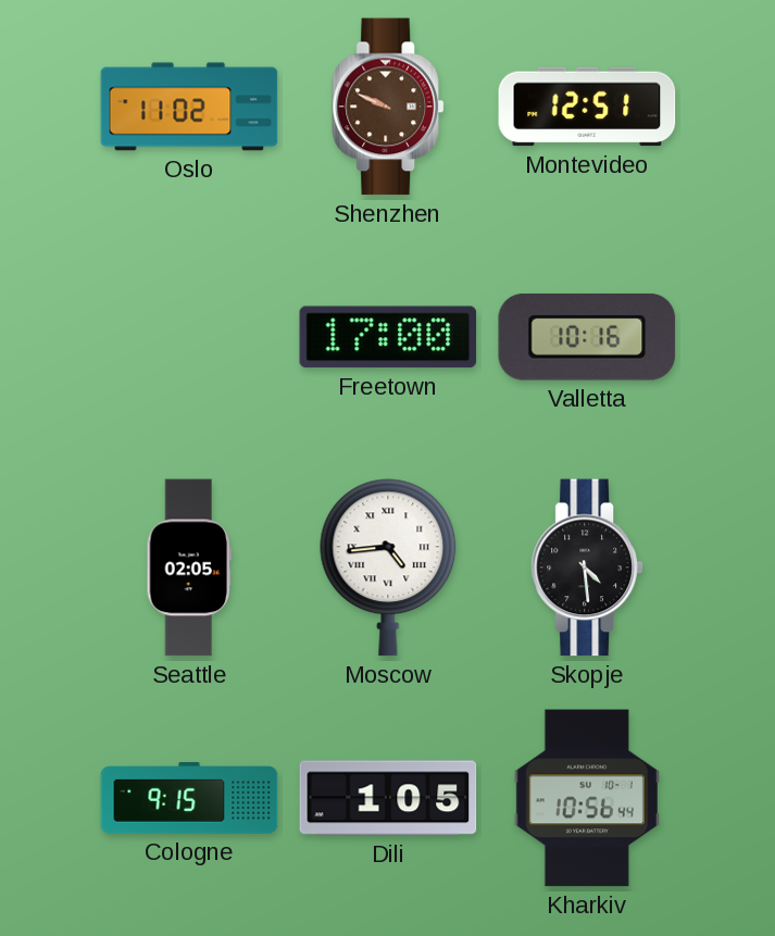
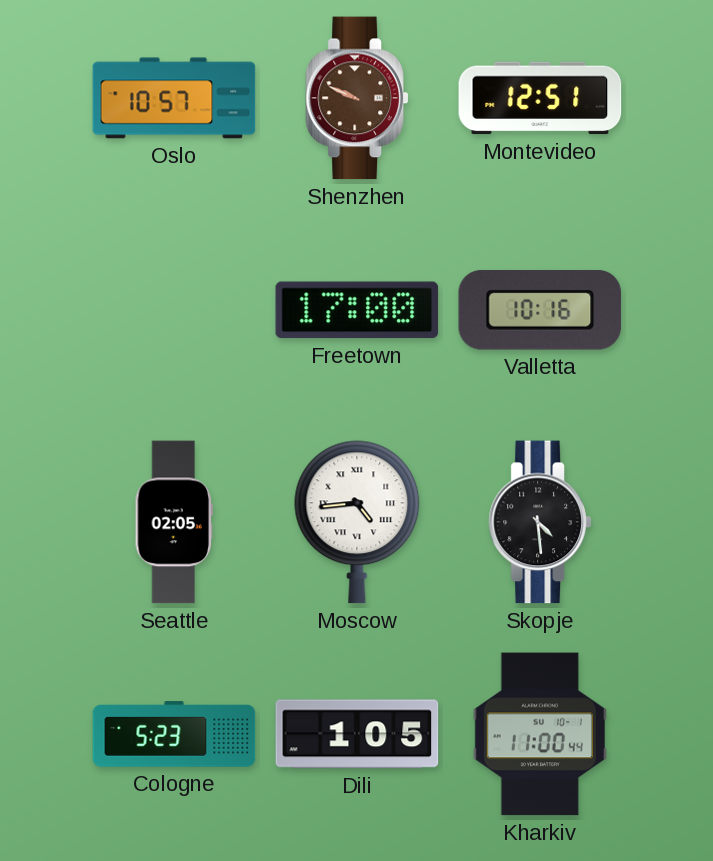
Oslo: 11:02 -> 10:57
Cologne: 9:15 -> 5:23
Kharkiv: 10:56 -> 11:00
